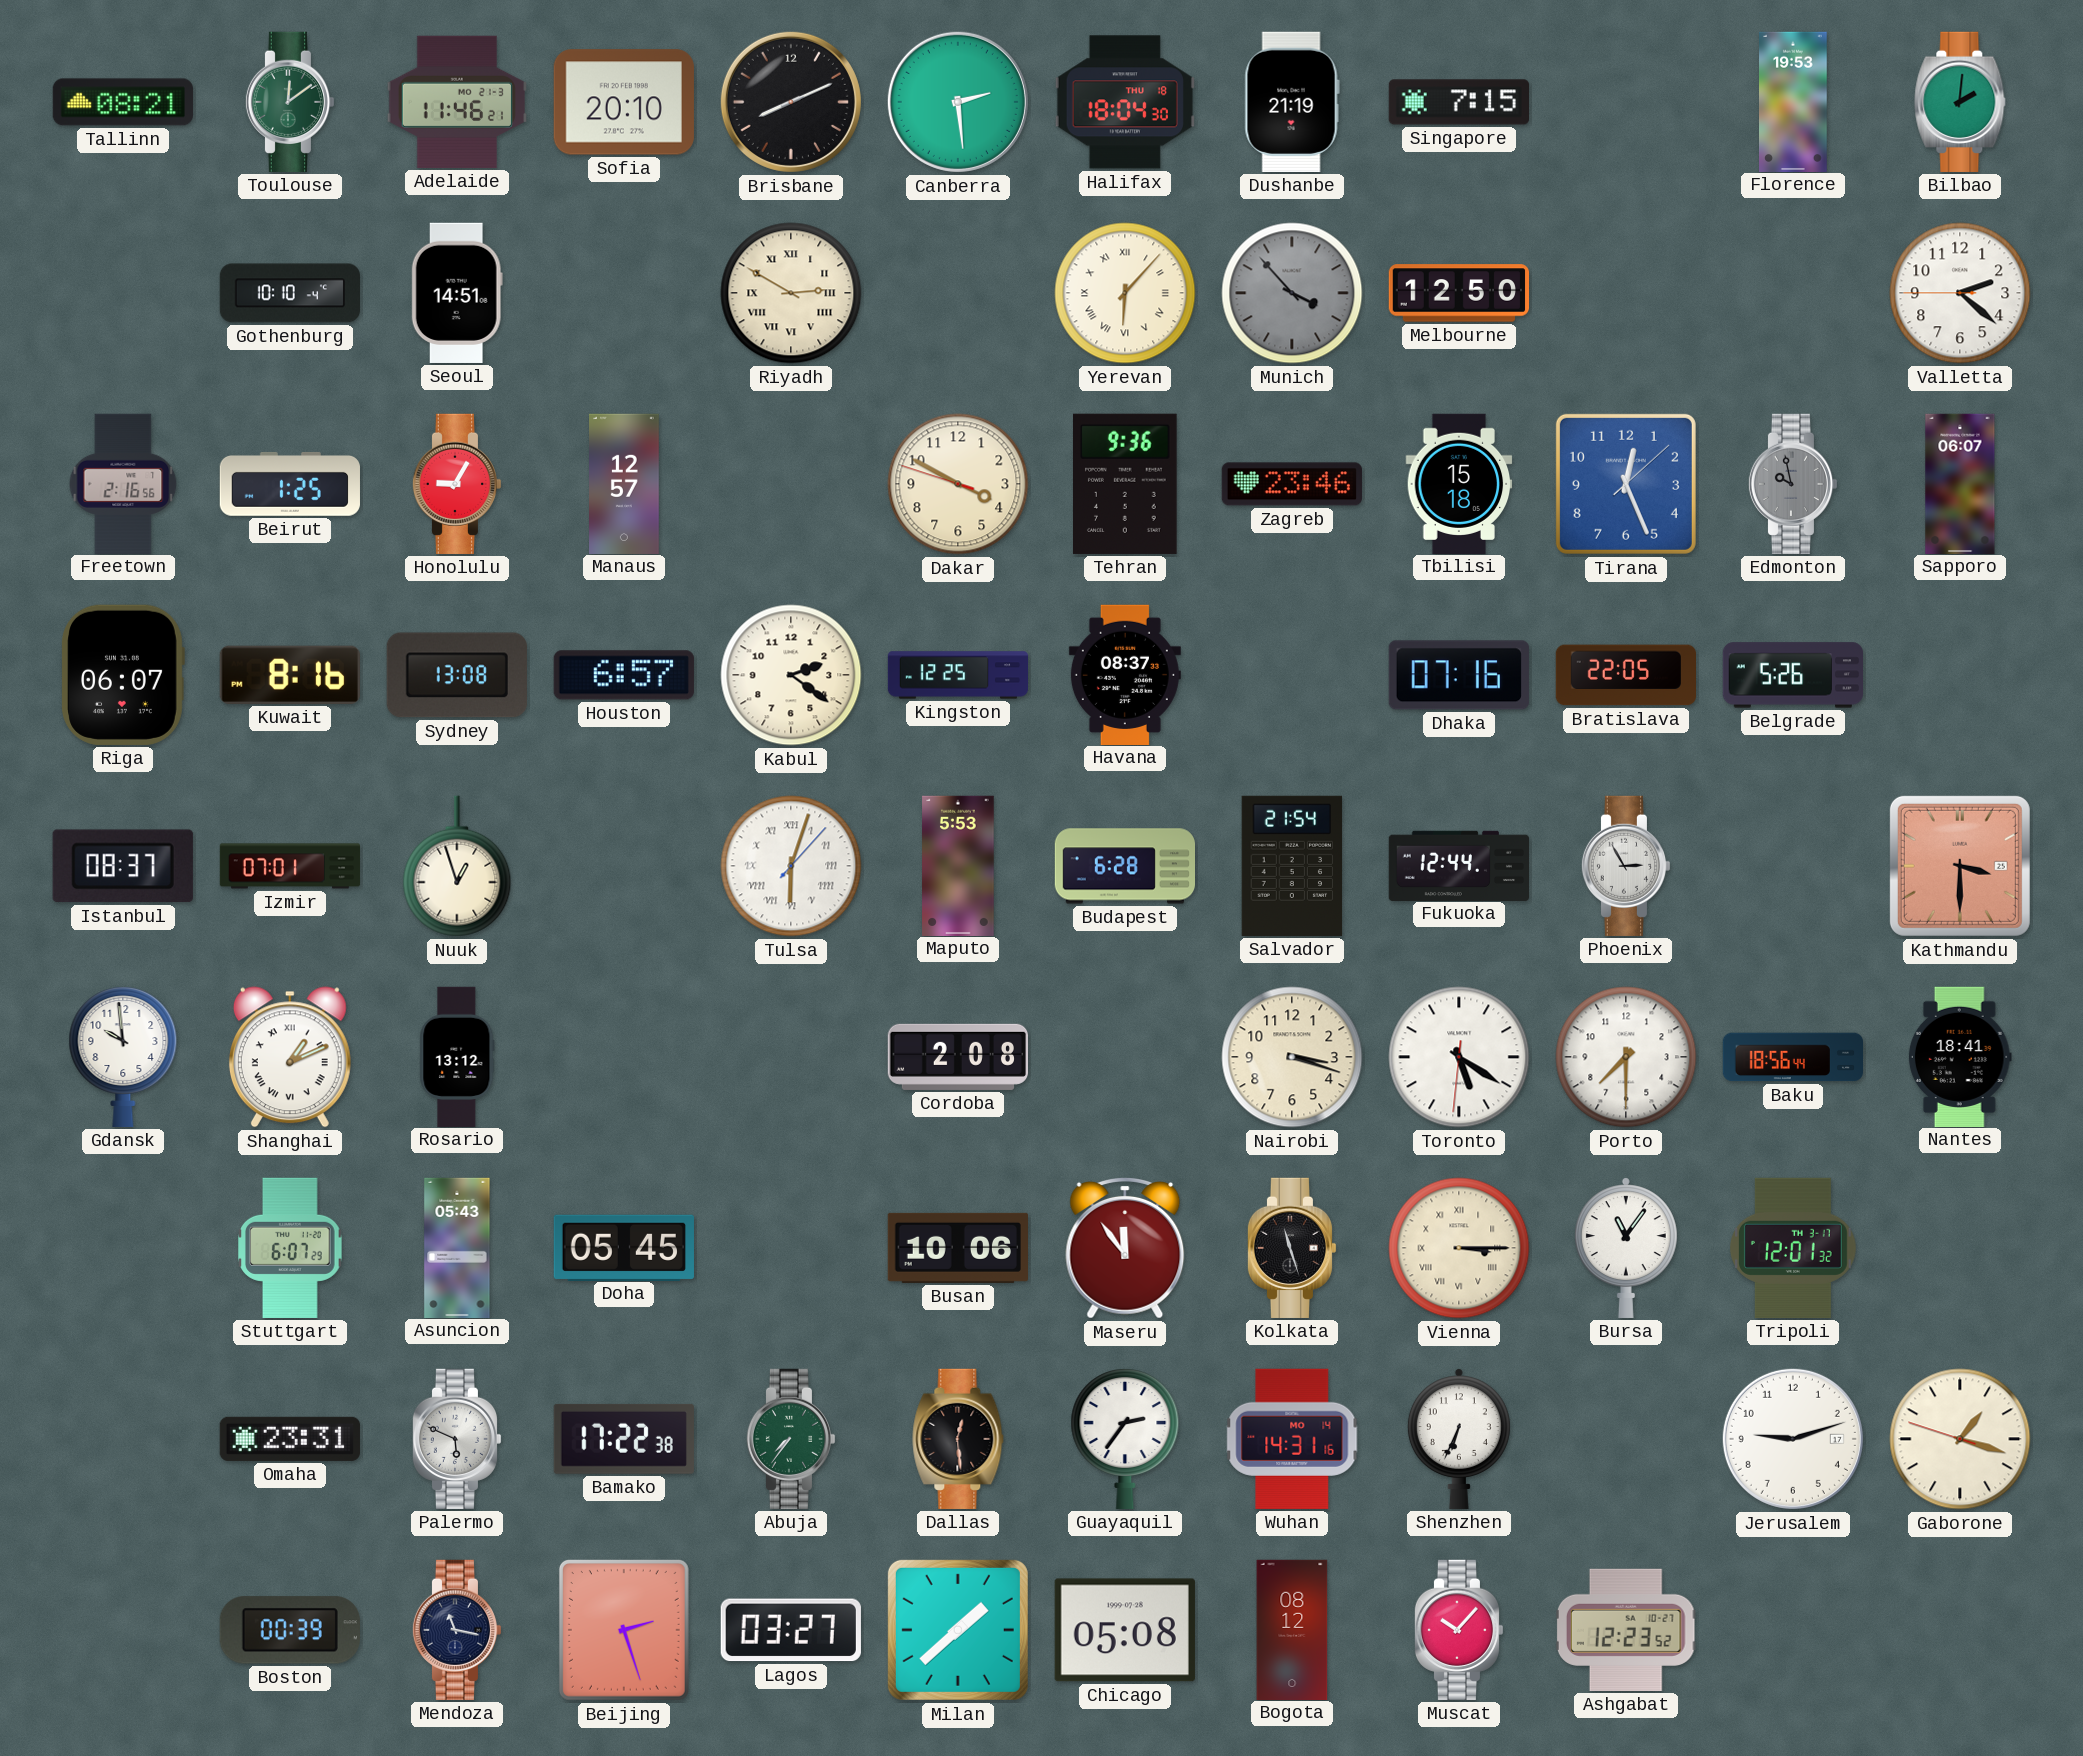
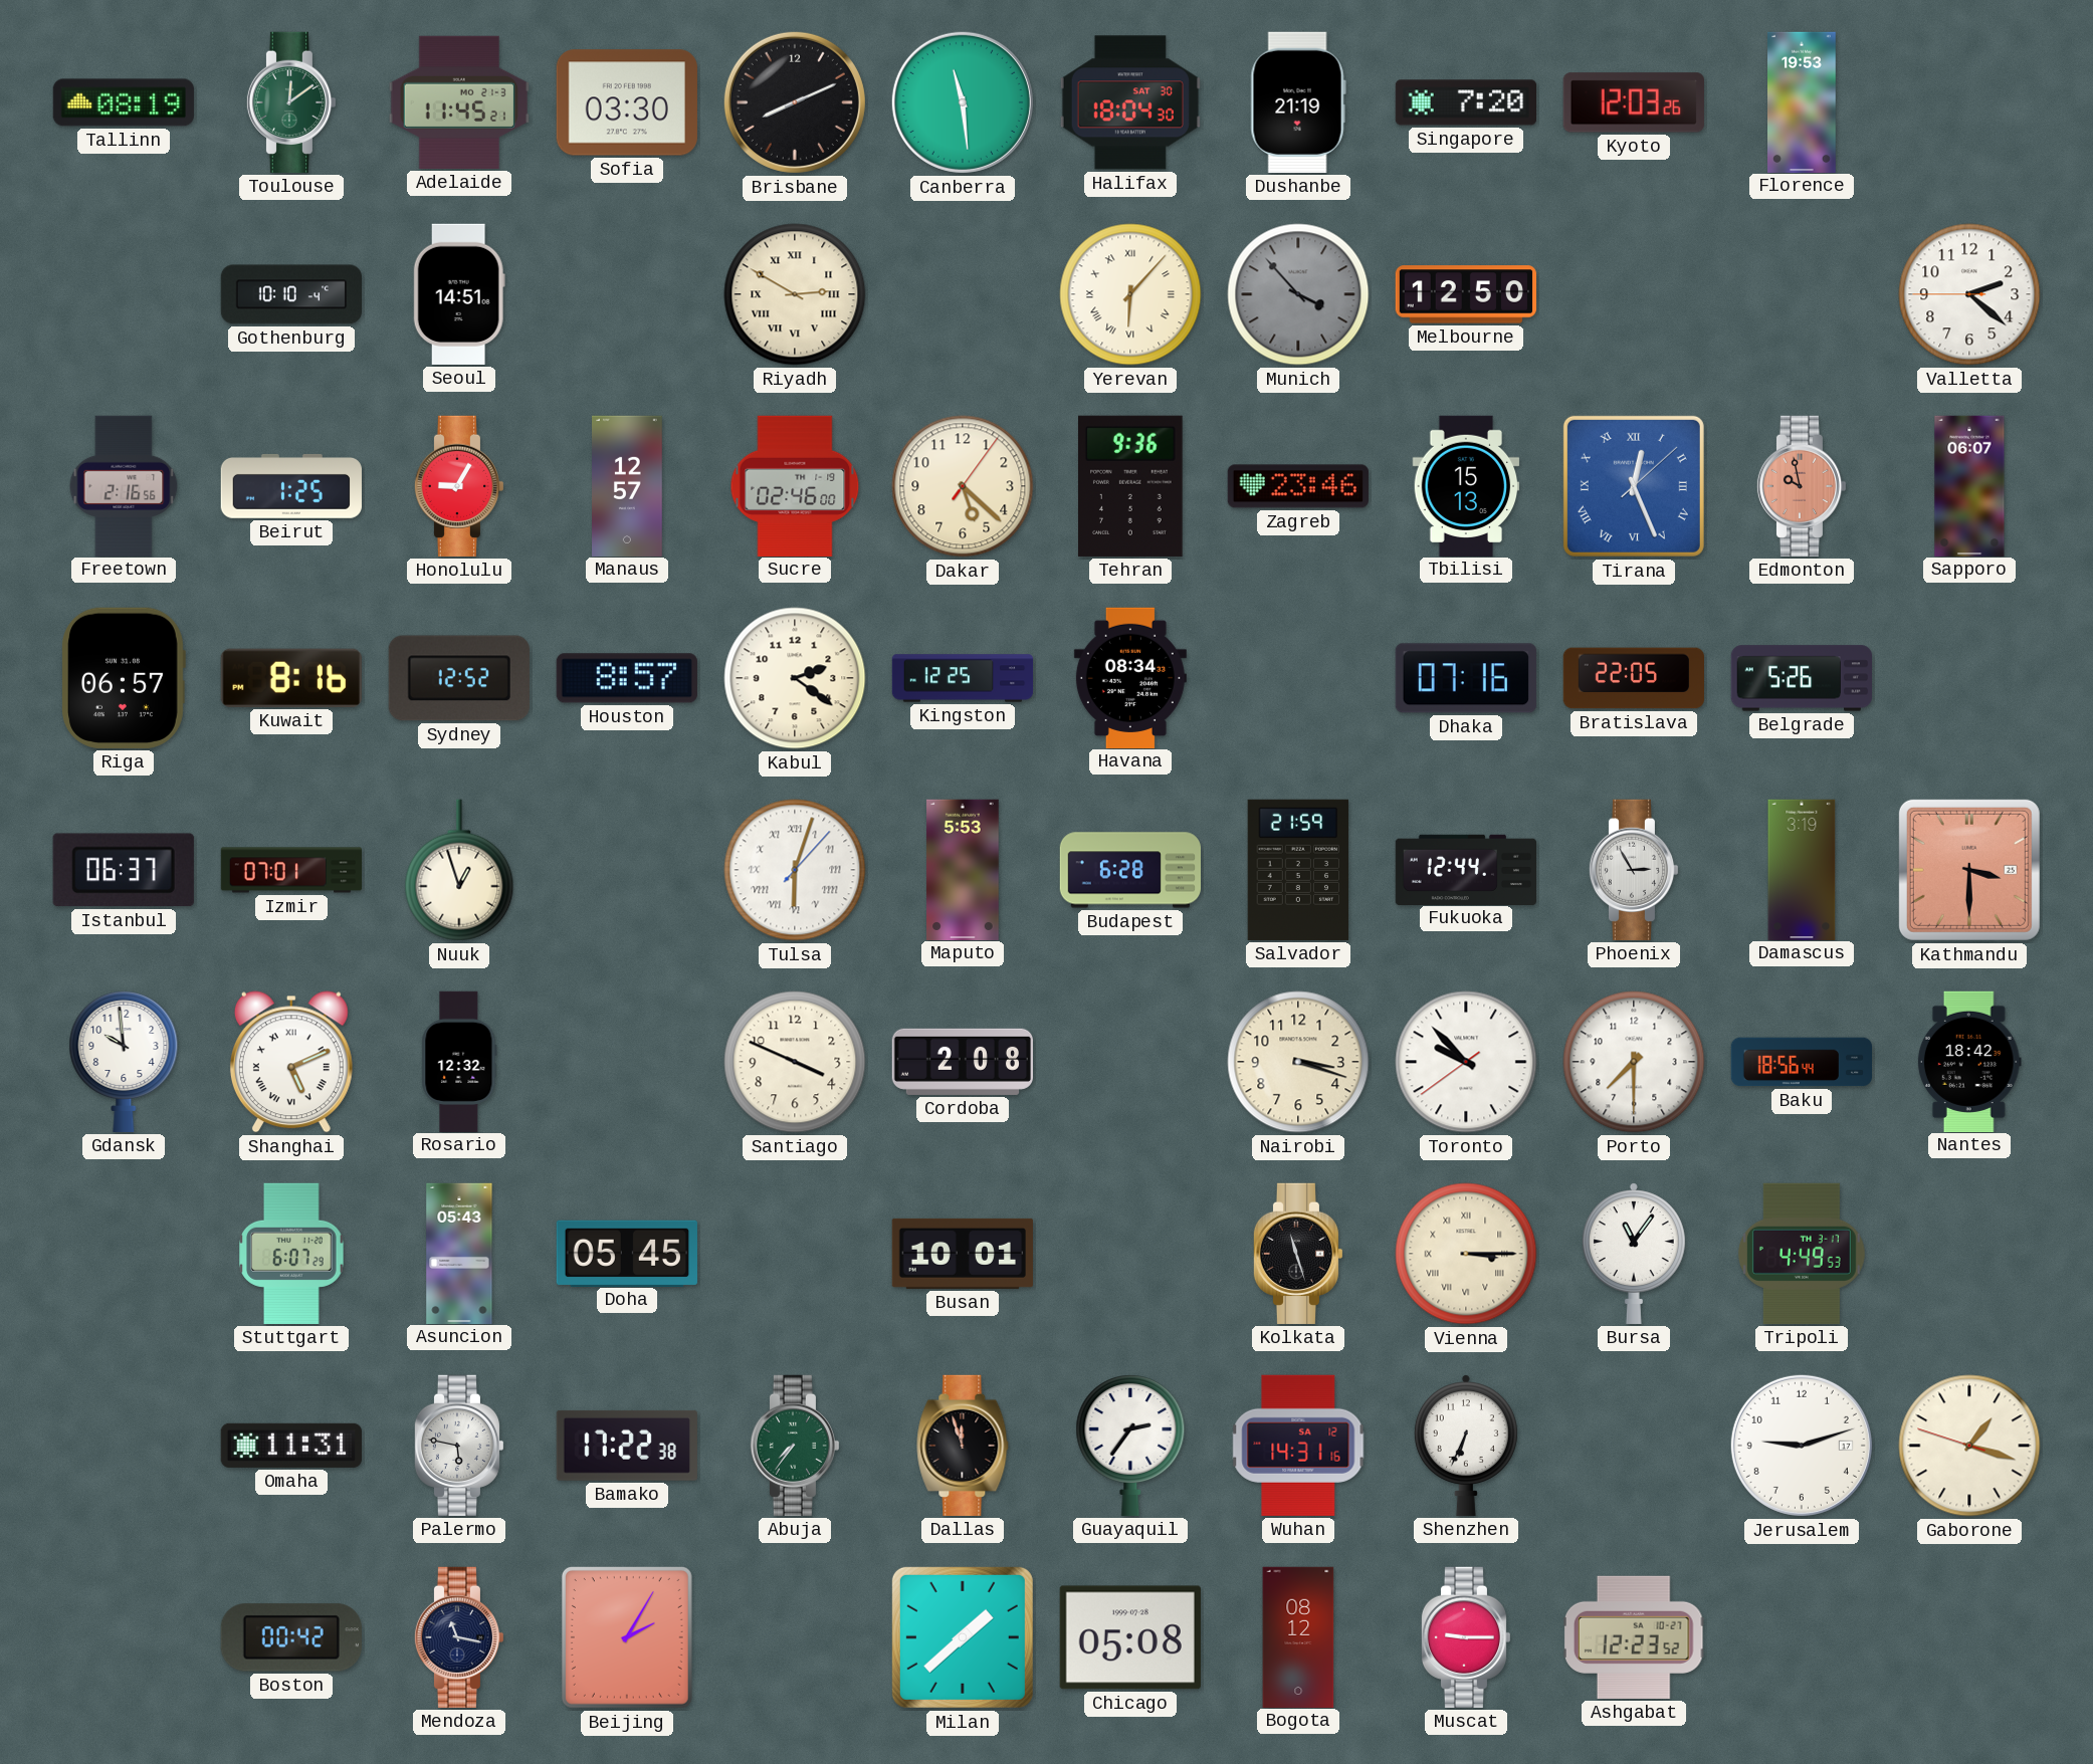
Tallinn: 08:21 -> 08:19
Adelaide: 11:46 -> 11:45
Sofia: 20:10 -> 03:30
Canberra: 2:29 -> 11:29
Halifax date: THU 18 -> SAT 30
Singapore: 7:15 -> 7:20
Kyoto: none -> 12:03
Bilbao: 2:01 -> none
Sucre: none -> 02:46
Dakar: 3:49 -> 5:22
Tbilisi: 15:18 -> 15:13
Tirana numerals: Arabic -> Roman
Edmonton dial: grey -> salmon
Riga: 06:07 -> 06:57
Sydney: 13:08 -> 12:52
Houston: 6:57 -> 8:57
Havana: 08:37 -> 08:34
Istanbul: 08:37 -> 06:37
Salvador: 21:54 -> 21:59
Damascus: none -> 3:19
Shanghai: 1:11 -> 5:11
Rosario: 13:12 -> 12:32
Santiago: none -> 3:49
Toronto: 5:20 -> 9:52
Nantes: 18:41 -> 18:42
Busan: 10:06 -> 10:01
Maseru: 11:54 -> none
Tripoli: 12:01 -> 4:49
Omaha: 23:31 -> 11:31
Palermo: 5:49 -> 5:47
Dallas: 12:29 -> 11:57
Wuhan date: MO 14 -> SA 12
Boston: 00:39 -> 00:42
Beijing: 2:27 -> 2:05
Lagos: 03:27 -> none
Muscat: 10:07 -> 9:15
